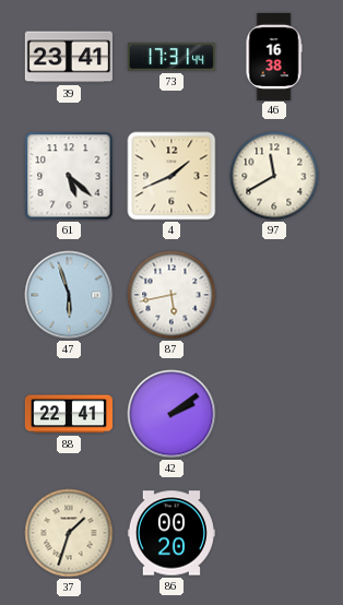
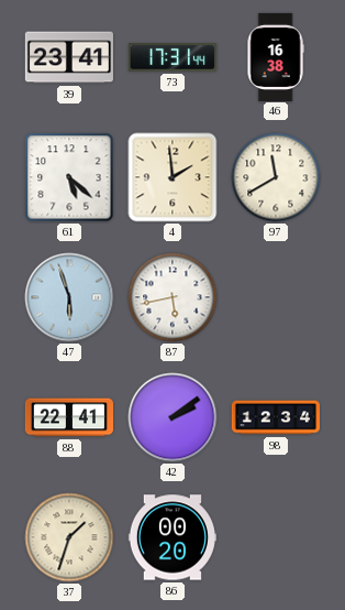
4: 1:41 -> 1:59
98: none -> 12:34
